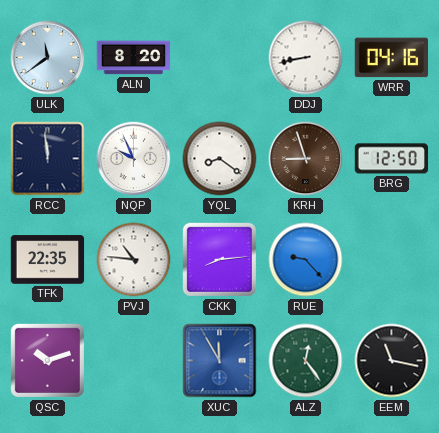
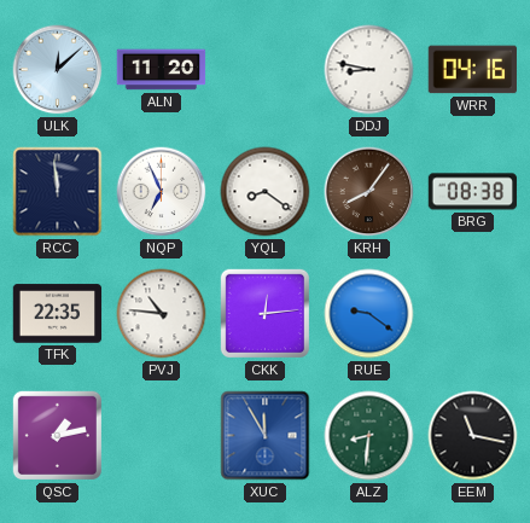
ULK: 11:39 -> 12:08
ALN: 8:20 -> 11:20
DDJ: 8:43 -> 8:47
NQP: 9:56 -> 6:56
KRH: 8:57 -> 8:06
BRG: 12:50 -> 08:38
CKK: 8:14 -> 12:14
RUE: 9:23 -> 9:21
QSC: 10:12 -> 1:13
ALZ: 12:24 -> 8:31
